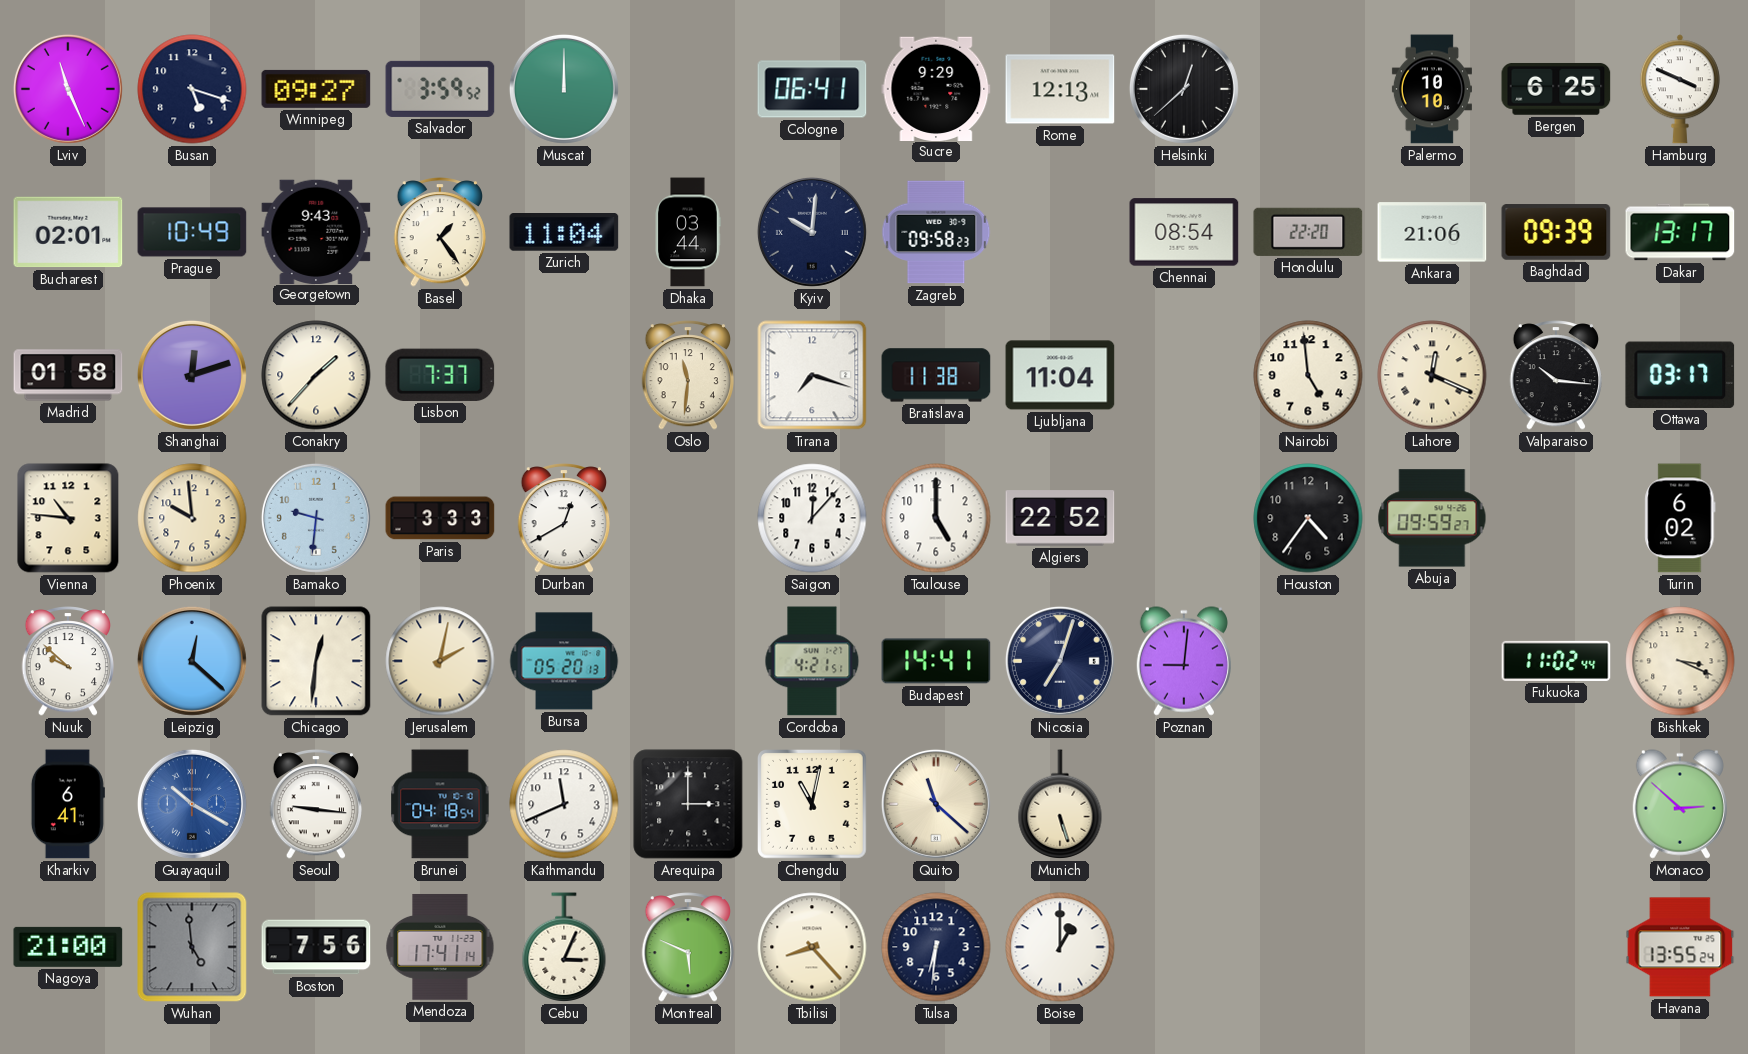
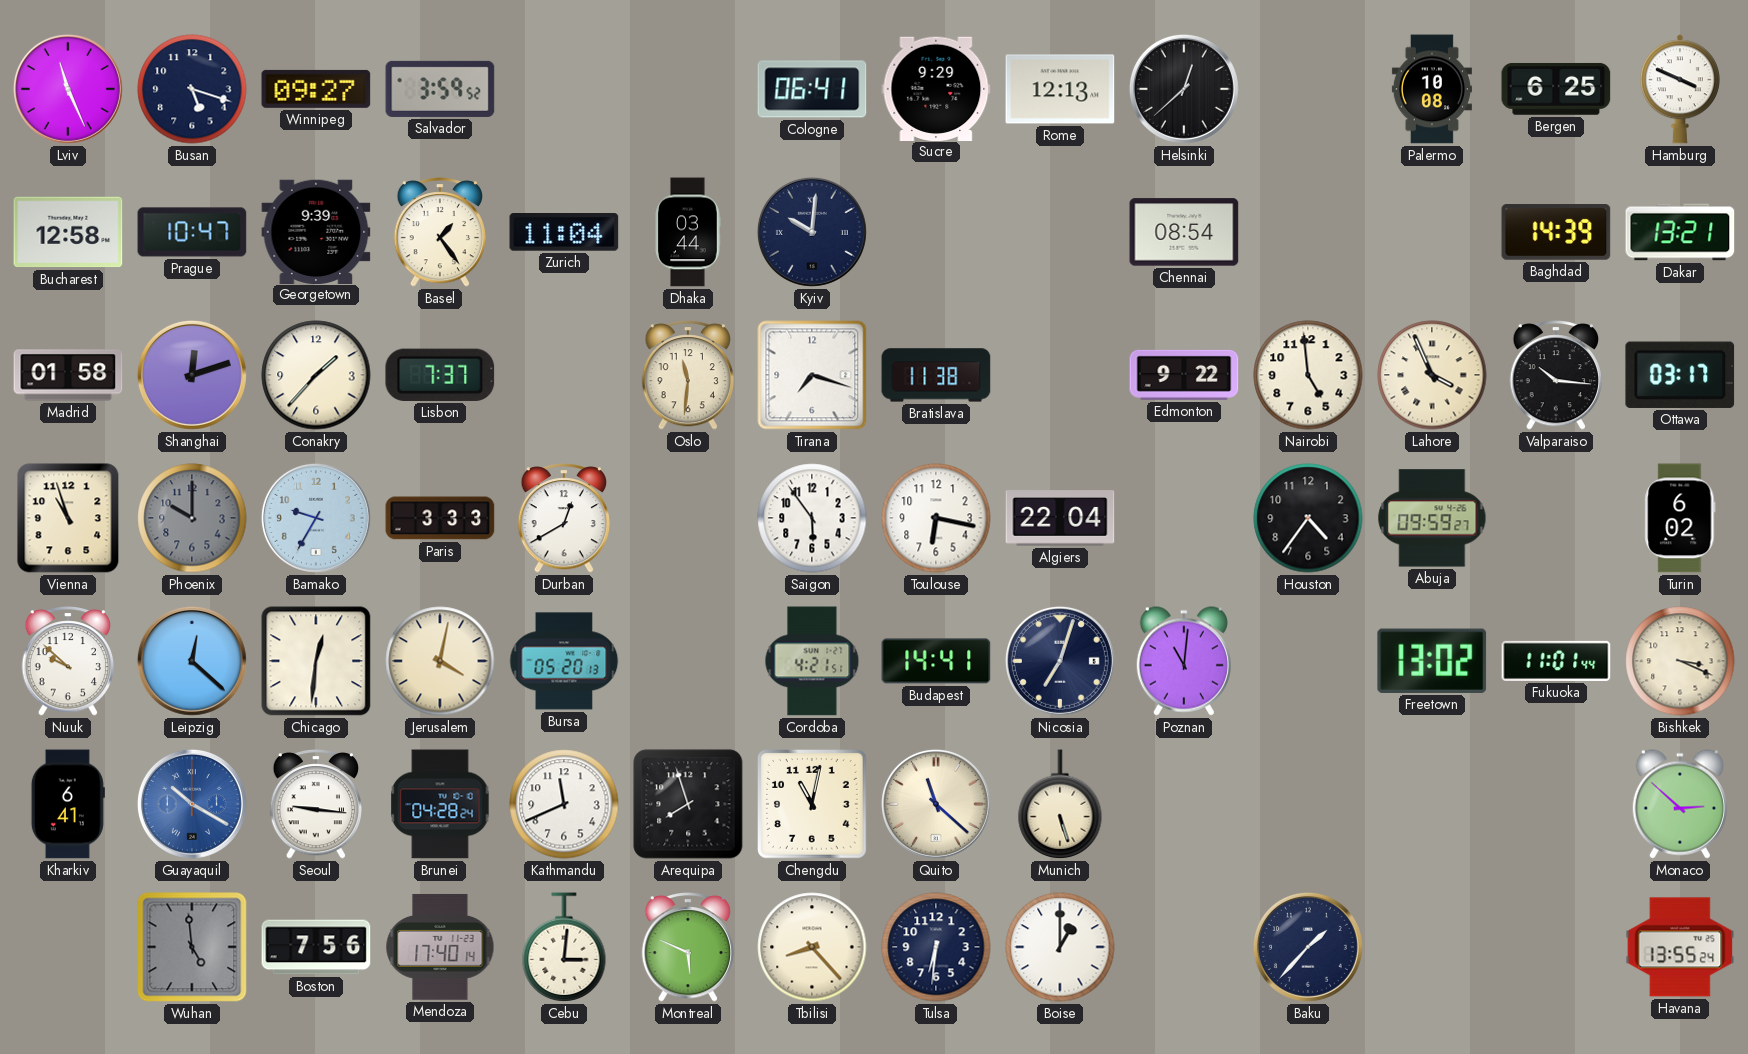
Muscat: 12:00 -> none
Palermo: 10:10 -> 10:08
Bucharest: 02:01 -> 12:58
Prague: 10:49 -> 10:47
Georgetown: 9:43 -> 9:39
Zagreb: 09:58 -> none
Honolulu: 22:20 -> none
Ankara: 21:06 -> none
Baghdad: 09:39 -> 14:39
Dakar: 13:17 -> 13:21
Ljubljana: 11:04 -> none
Edmonton: none -> 9:22
Lahore: 12:19 -> 3:56
Vienna: 10:46 -> 10:57
Phoenix: 9:59 -> 10:00
Phoenix dial: cream -> grey
Bamako: 9:31 -> 9:35
Saigon: 12:07 -> 5:54
Toulouse: 5:00 -> 6:17
Algiers: 22:52 -> 22:04
Jerusalem: 2:02 -> 4:02
Poznan: 9:01 -> 11:01
Freetown: none -> 13:02
Fukuoka: 11:02 -> 11:01
Brunei: 04:18 -> 04:28
Arequipa: 3:00 -> 7:57
Nagoya: 21:00 -> none
Mendoza: 17:41 -> 17:40
Cebu: 3:04 -> 3:01
Baku: none -> 1:37
